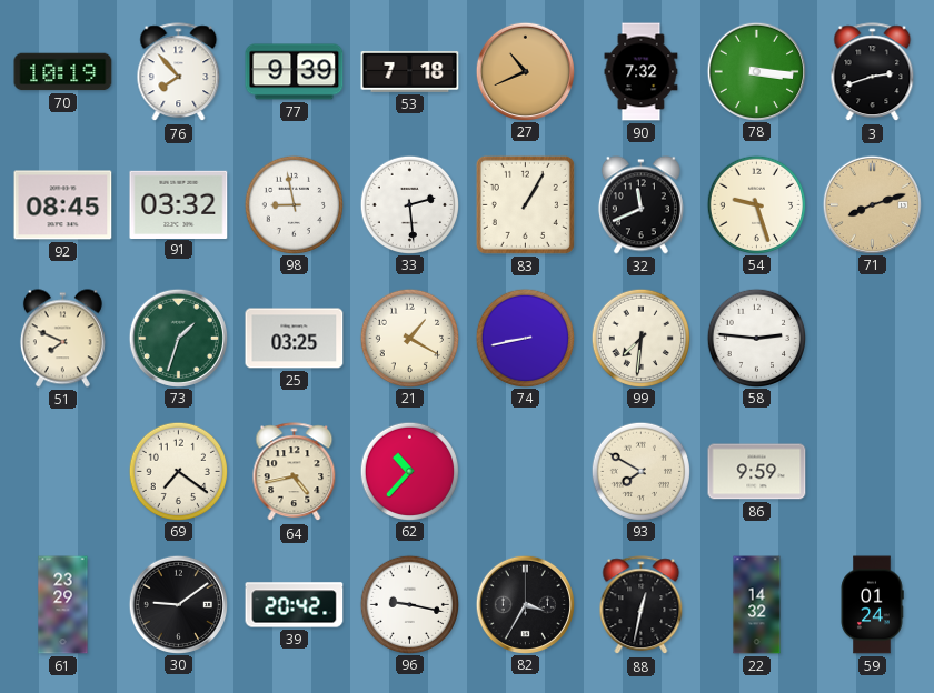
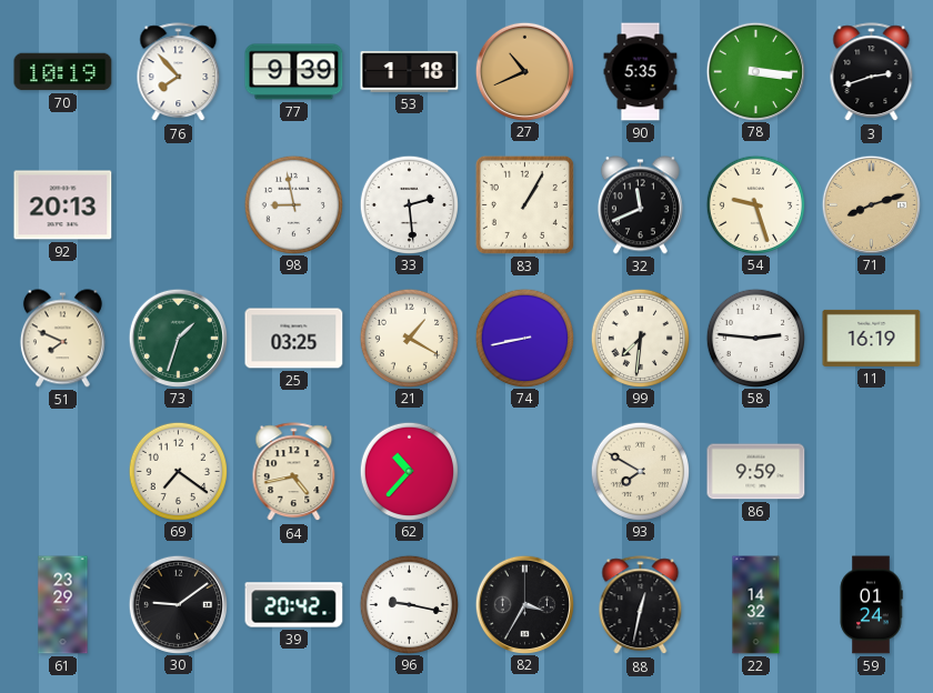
53: 7:18 -> 1:18
90: 7:32 -> 5:35
92: 08:45 -> 20:13
91: 03:32 -> none
11: none -> 16:19
